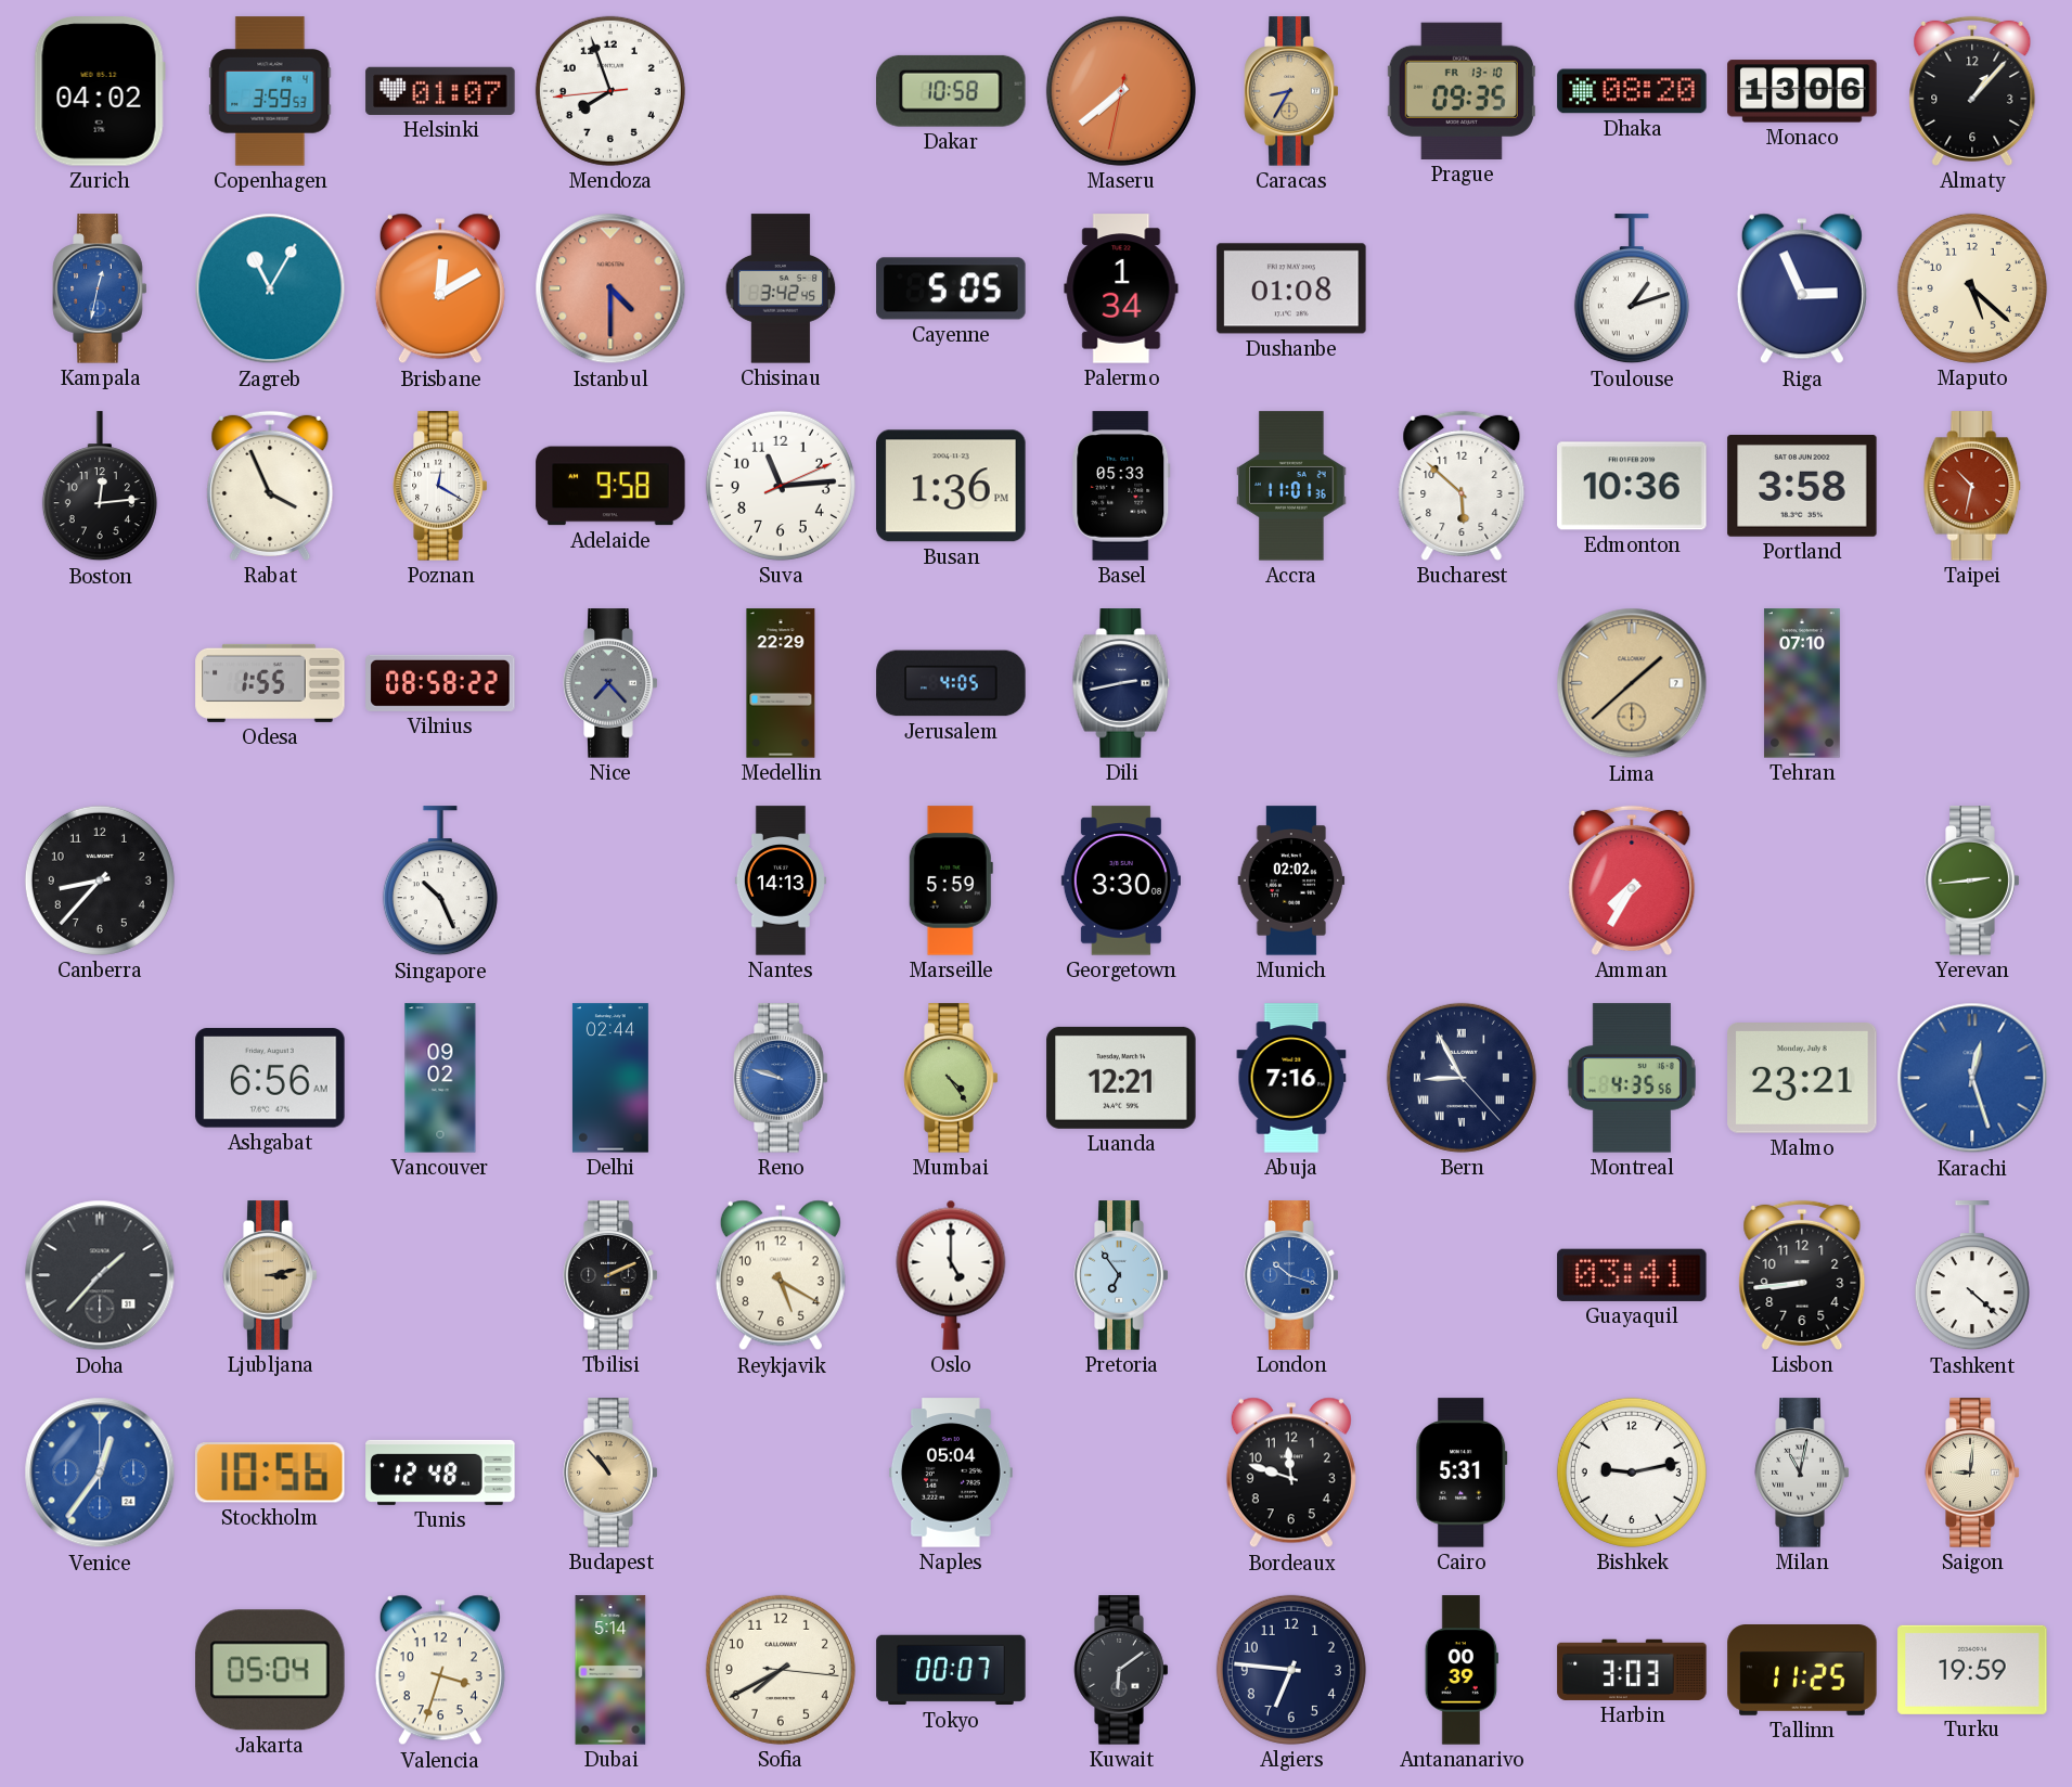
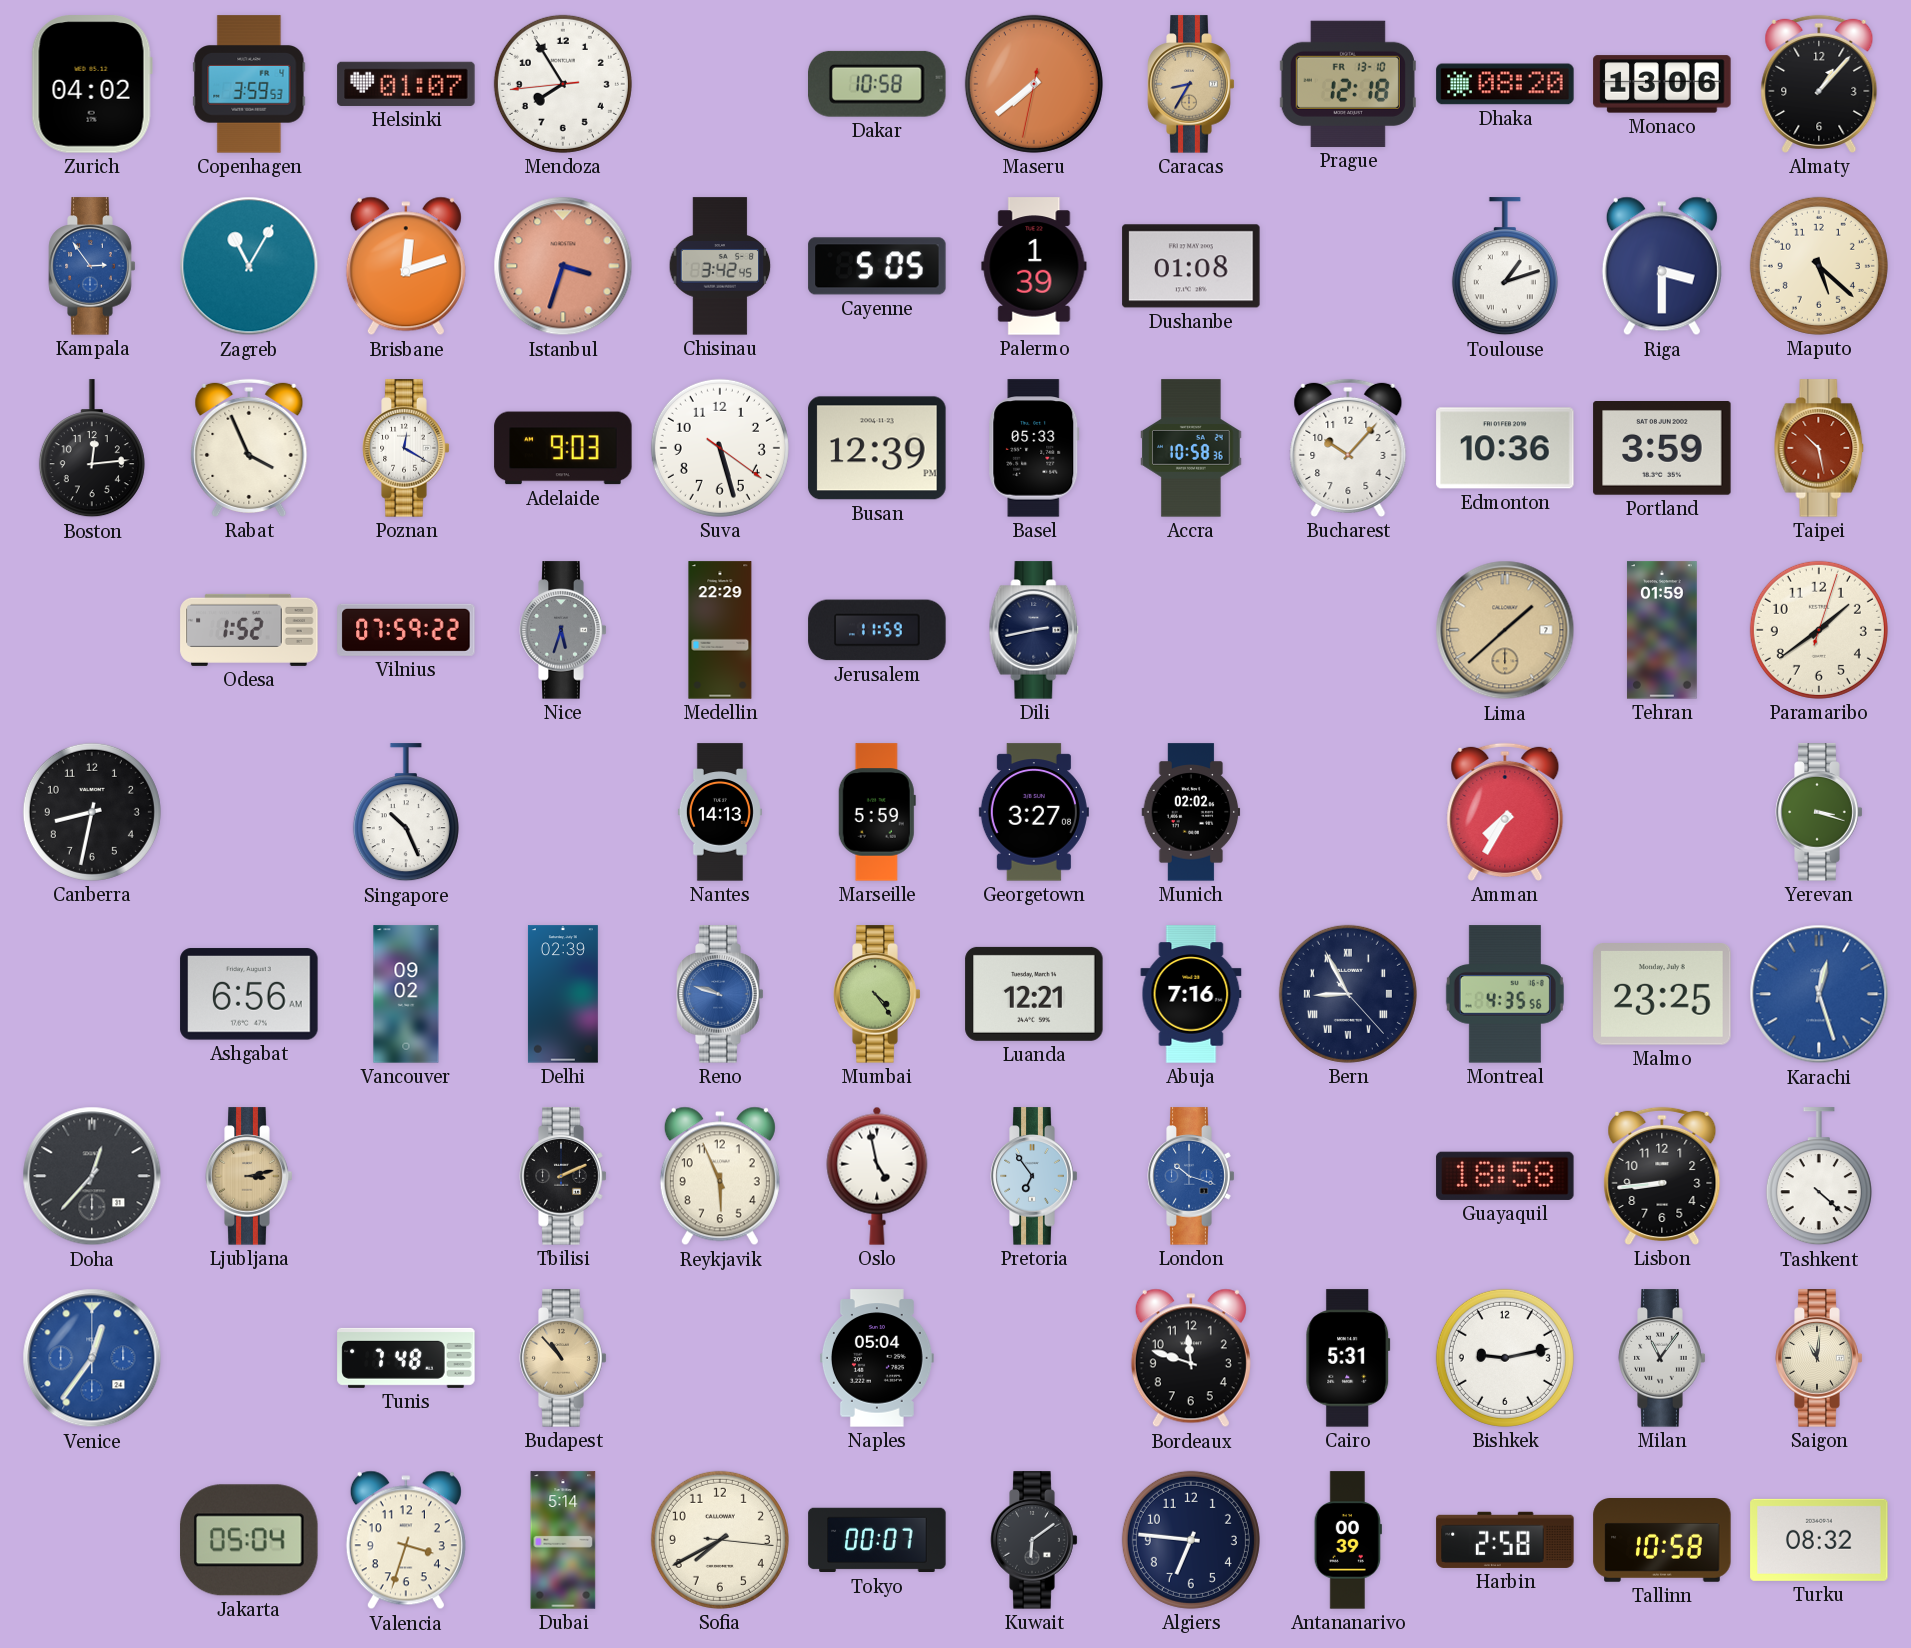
Mendoza: 7:56 -> 7:54
Prague: 09:35 -> 12:18
Kampala: 12:32 -> 2:54
Brisbane: 12:10 -> 12:12
Istanbul: 4:30 -> 3:33
Palermo: 1:34 -> 1:39
Riga: 2:56 -> 3:30
Adelaide: 9:58 -> 9:03
Suva: 11:14 -> 5:27
Busan: 1:36 -> 12:39
Accra: 11:01 -> 10:58
Bucharest: 5:52 -> 10:07
Portland: 3:58 -> 3:59
Taipei: 10:32 -> 10:28
Odesa: 1:55 -> 1:52
Vilnius: 08:58 -> 07:59
Nice: 7:23 -> 5:33
Jerusalem: 4:05 -> 11:59
Tehran: 07:10 -> 01:59
Paramaribo: none -> 1:39
Canberra: 8:37 -> 8:32
Georgetown: 3:30 -> 3:27
Yerevan: 2:44 -> 3:18
Delhi: 02:44 -> 02:39
Malmo: 23:21 -> 23:25
Doha: 1:37 -> 12:37
Reykjavik: 5:20 -> 5:56
Oslo: 5:00 -> 4:58
Guayaquil: 03:41 -> 18:58
Stockholm: 10:56 -> none
Tunis: 12:48 -> 7:48
Milan: 11:02 -> 11:06
Saigon: 9:01 -> 11:01
Harbin: 3:03 -> 2:58
Tallinn: 11:25 -> 10:58
Turku: 19:59 -> 08:32
